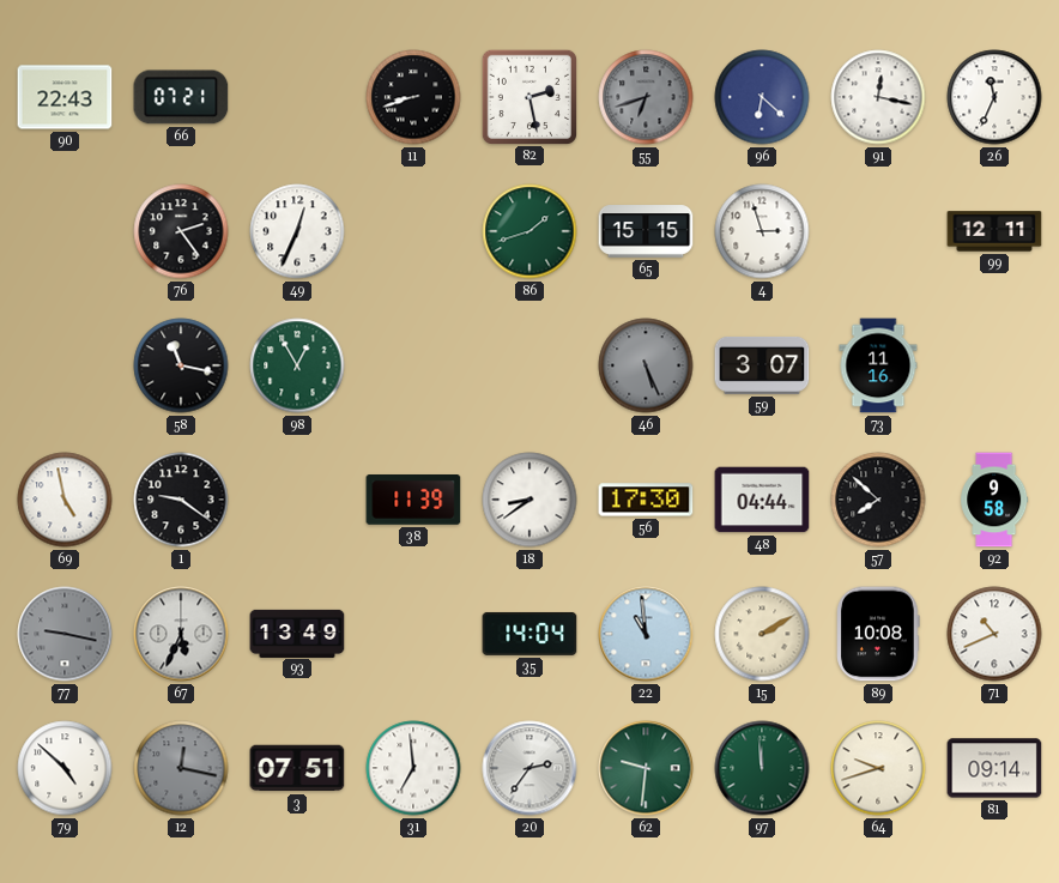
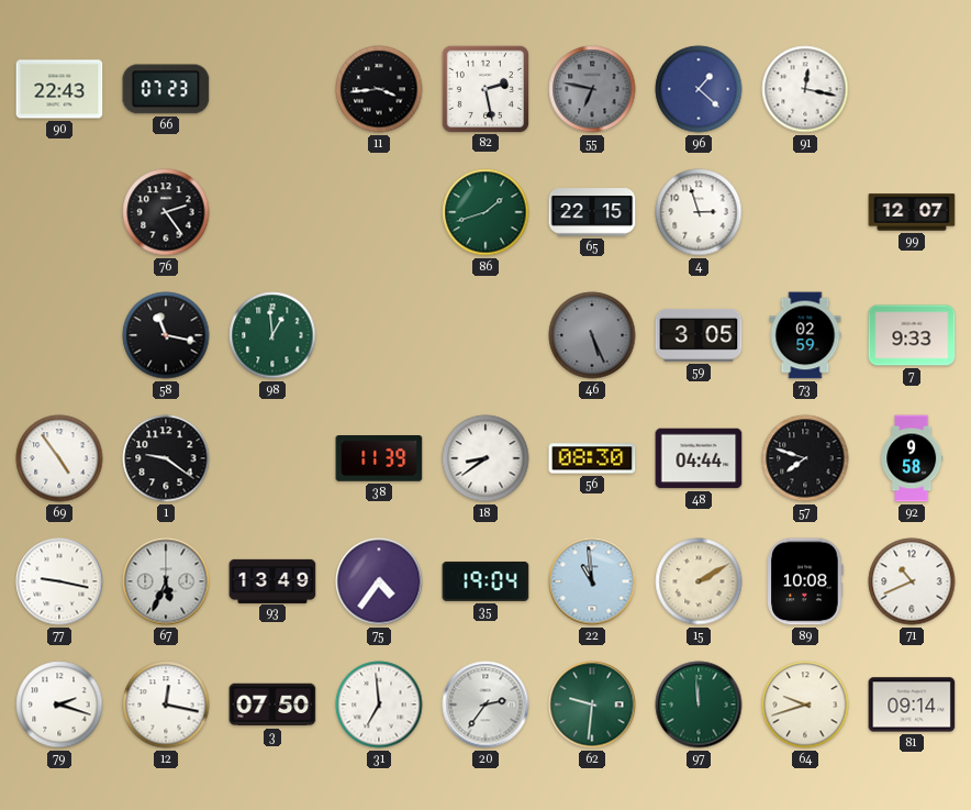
66: 07:21 -> 07:23
11: 8:42 -> 3:44
55: 6:42 -> 6:47
96: 6:22 -> 1:22
26: 11:34 -> none
49: 12:34 -> none
65: 15:15 -> 22:15
99: 12:11 -> 12:07
98: 12:55 -> 12:59
59: 3:07 -> 3:05
73: 11:16 -> 02:59
7: none -> 9:33
69: 4:58 -> 4:54
56: 17:30 -> 08:30
57: 7:52 -> 7:48
77 dial: grey -> white
75: none -> 4:36
35: 14:04 -> 19:04
79: 4:52 -> 2:18
12 dial: grey -> white
3: 07:51 -> 07:50
